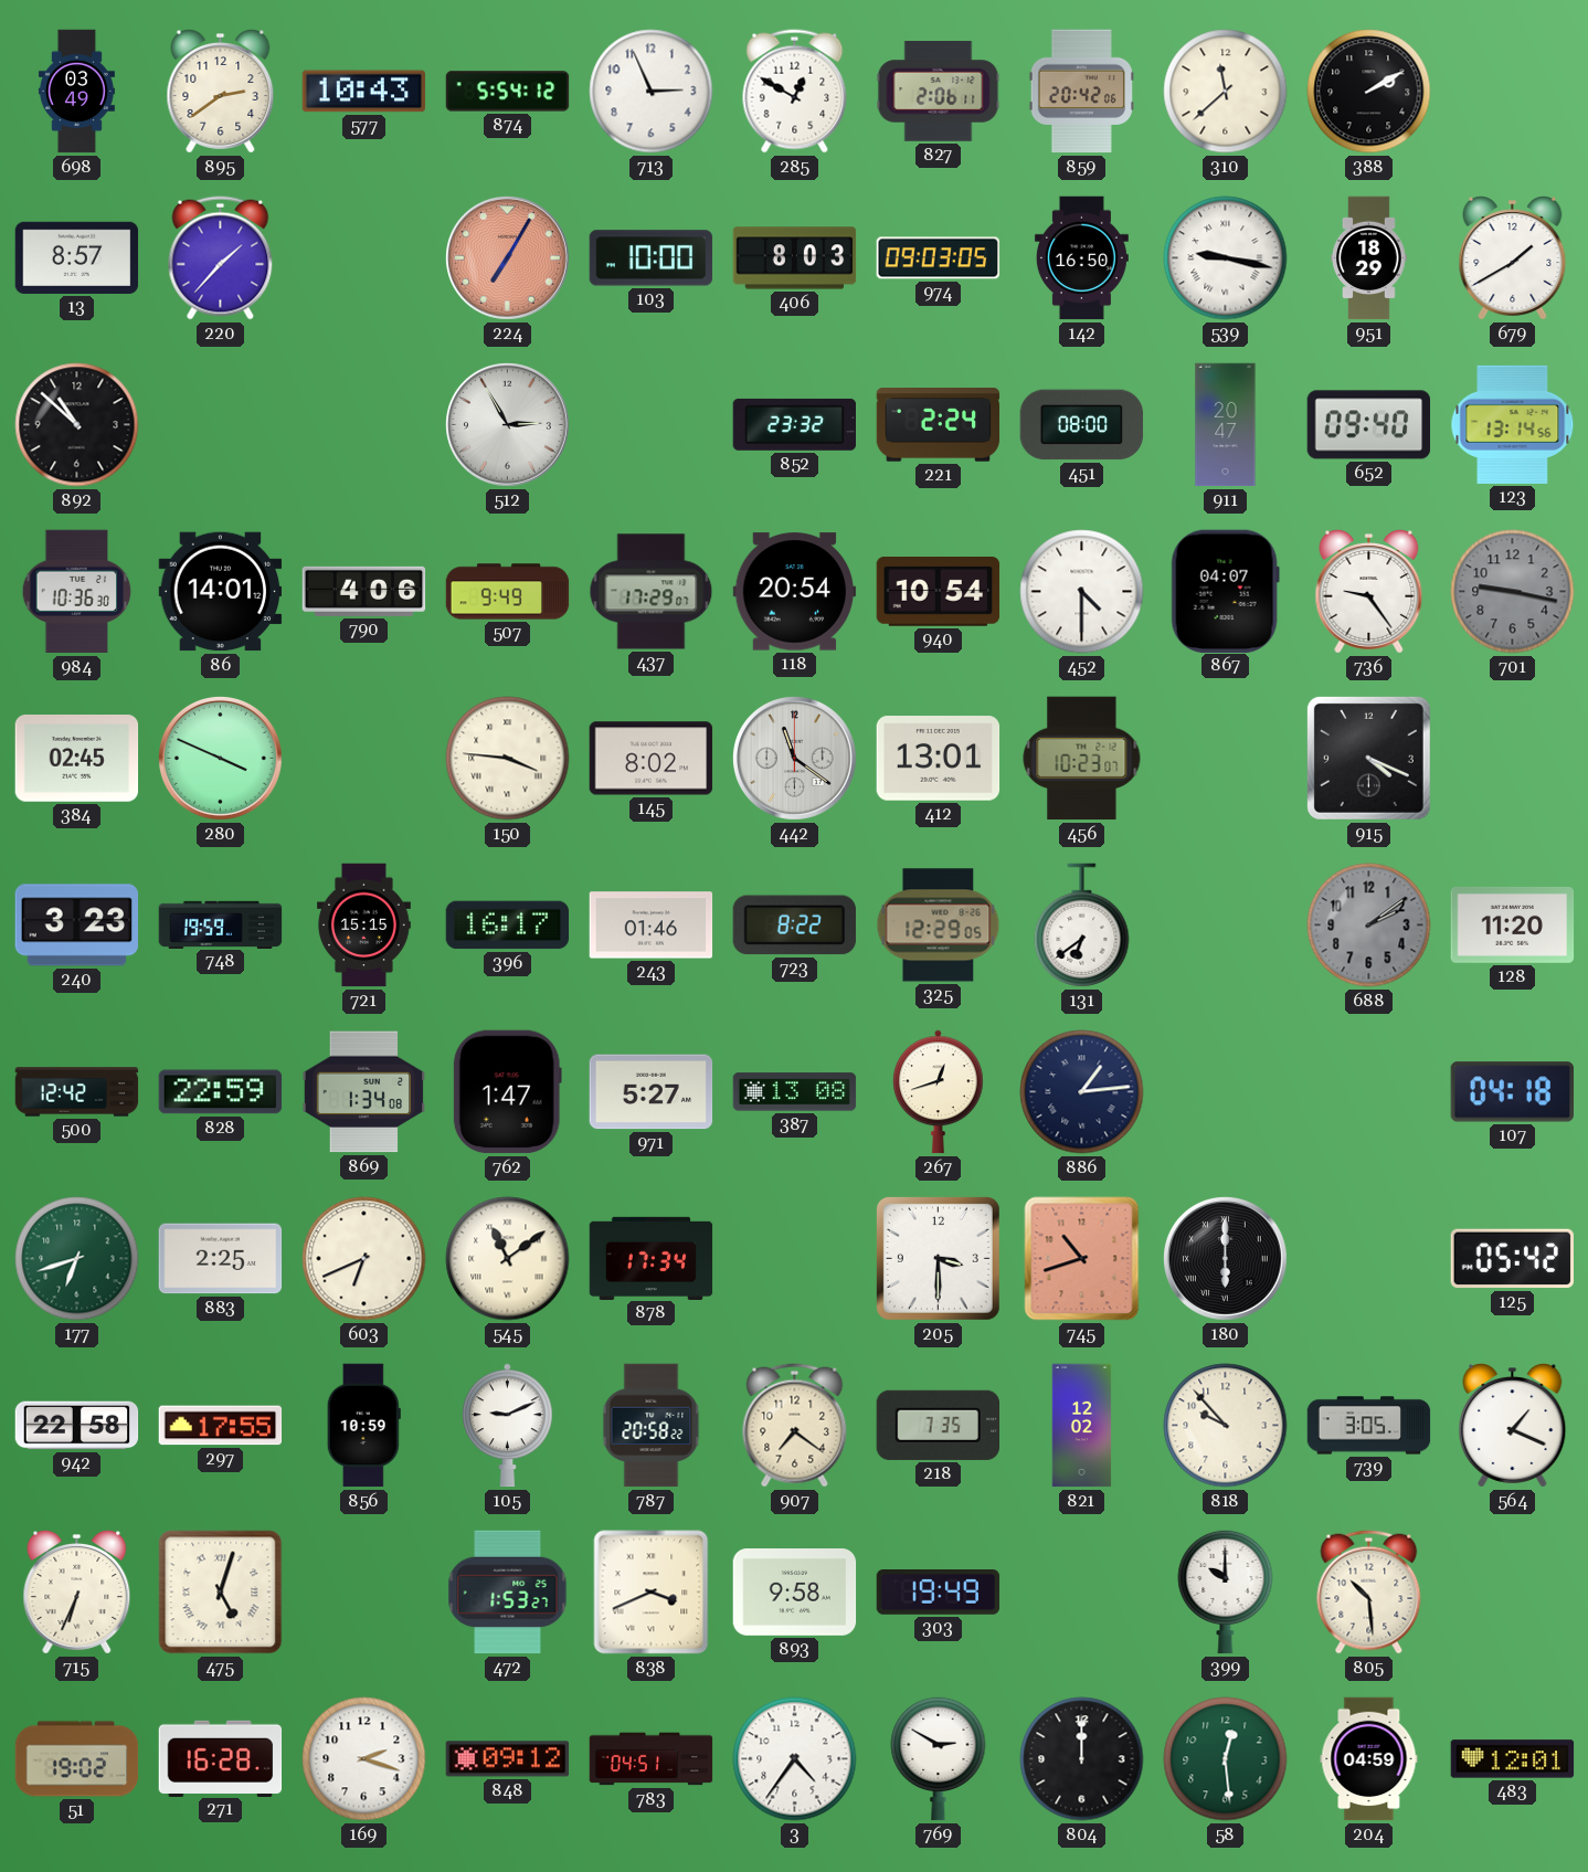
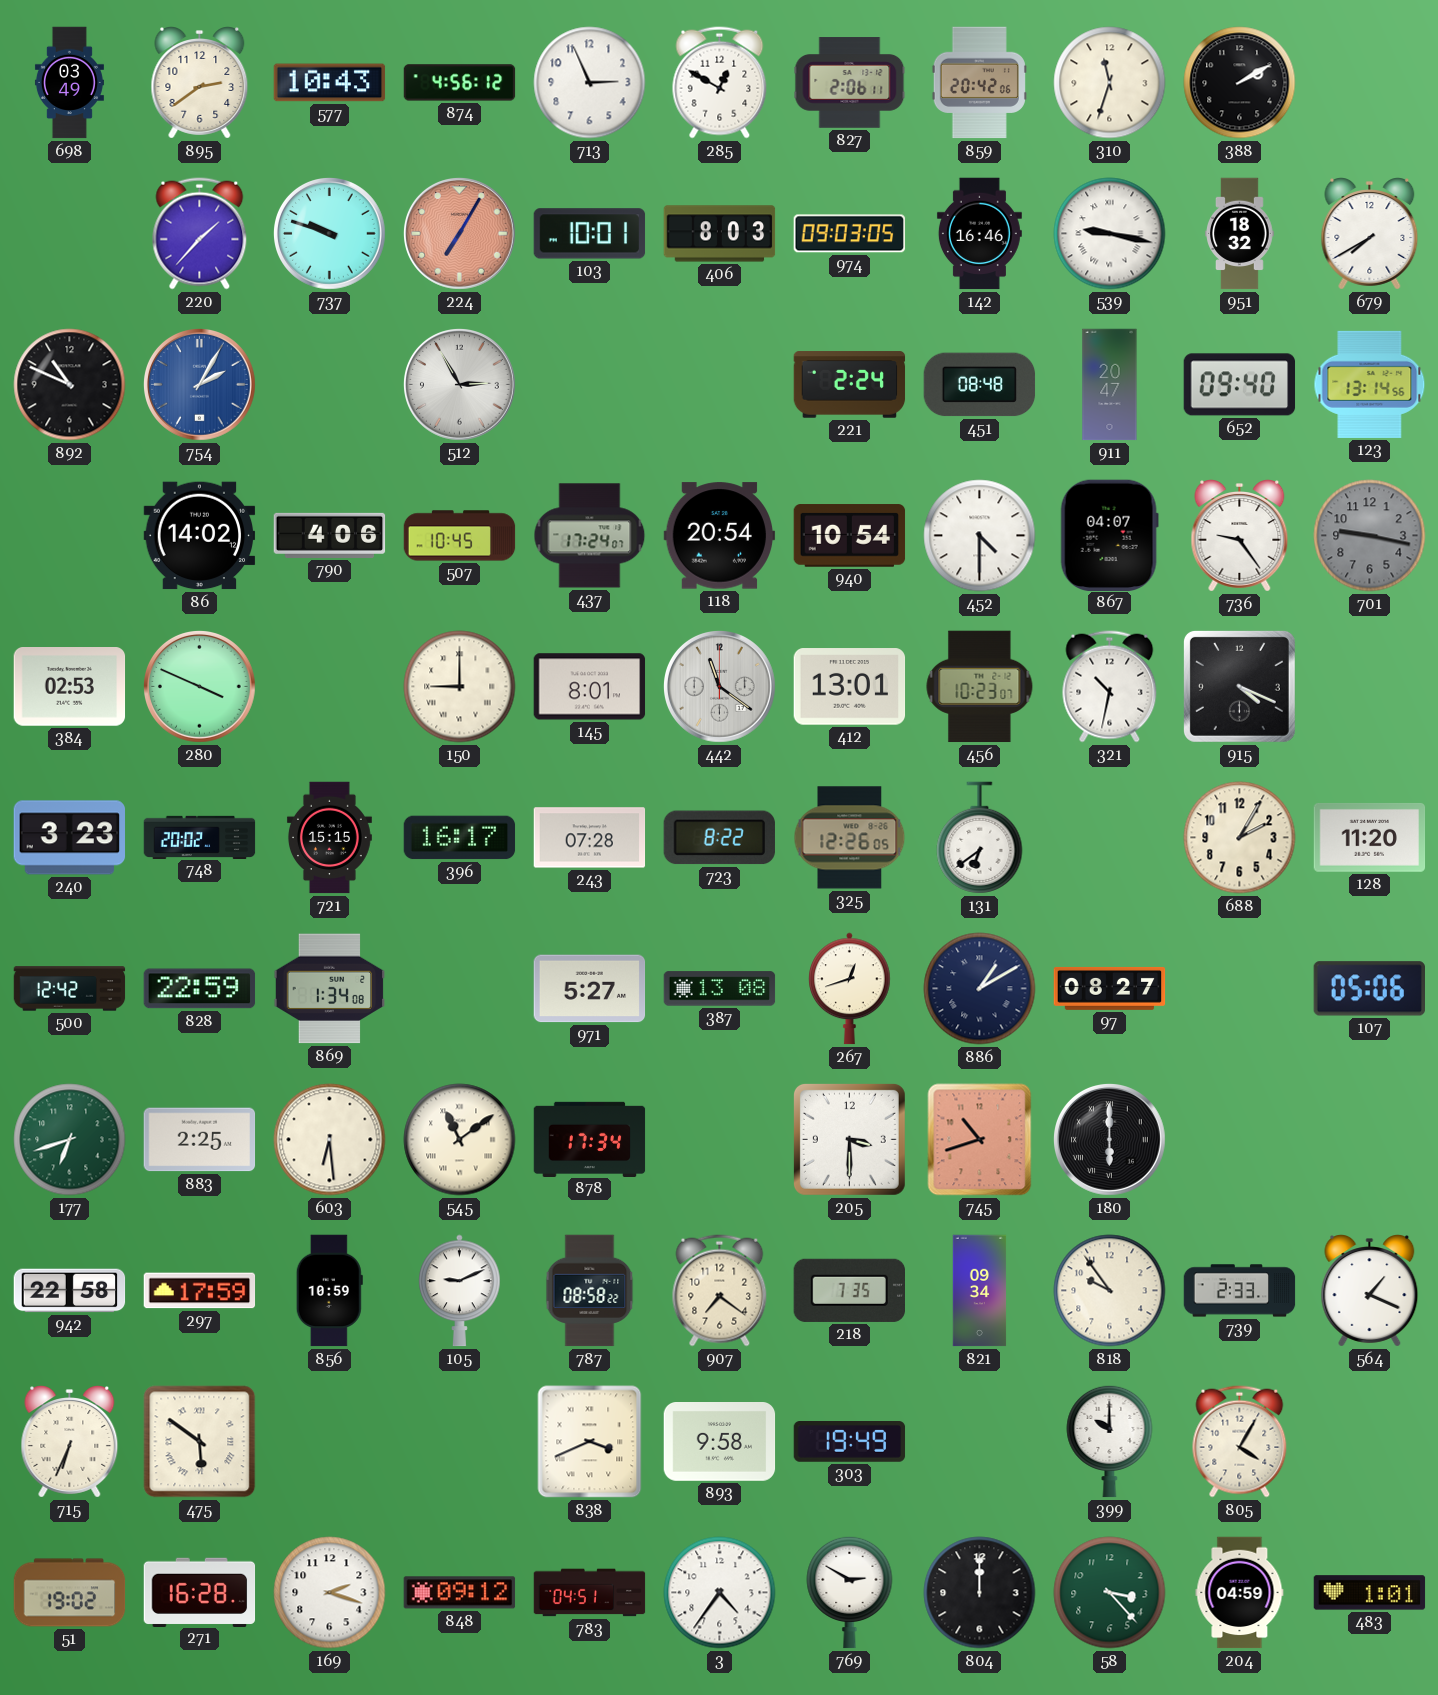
874: 5:54 -> 4:56
310: 11:38 -> 11:33
13: 8:57 -> none
737: none -> 9:48
103: 10:00 -> 10:01
142: 16:50 -> 16:46
951: 18:29 -> 18:32
679: 1:40 -> 7:40
892: 10:52 -> 10:49
754: none -> 2:05
852: 23:32 -> none
451: 08:00 -> 08:48
984: 10:36 -> none
86: 14:01 -> 14:02
507: 9:49 -> 10:45
437: 17:29 -> 17:24
384: 02:45 -> 02:53
150: 3:46 -> 9:00
145: 8:02 -> 8:01
321: none -> 10:32
748: 19:59 -> 20:02
243: 01:46 -> 07:28
325: 12:29 -> 12:26
688: 2:09 -> 2:05
688 dial: grey -> cream
762: 1:47 -> none
886: 1:14 -> 1:10
97: none -> 08:27
107: 04:18 -> 05:06
603: 6:41 -> 6:29
125: 05:42 -> none
297: 17:55 -> 17:59
787: 20:58 -> 08:58
821: 12:02 -> 09:34
818: 9:53 -> 9:54
739: 3:05 -> 2:33
475: 5:03 -> 5:51
472: 1:53 -> none
805: 10:29 -> 4:05
58: 12:29 -> 3:23
483: 12:01 -> 1:01
